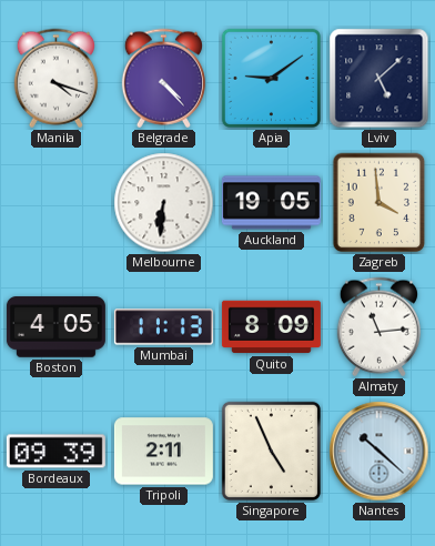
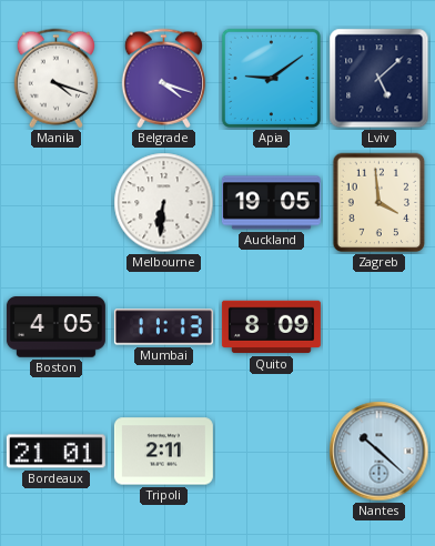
Belgrade: 4:23 -> 4:18
Almaty: 11:14 -> none
Bordeaux: 09:39 -> 21:01
Singapore: 4:56 -> none
